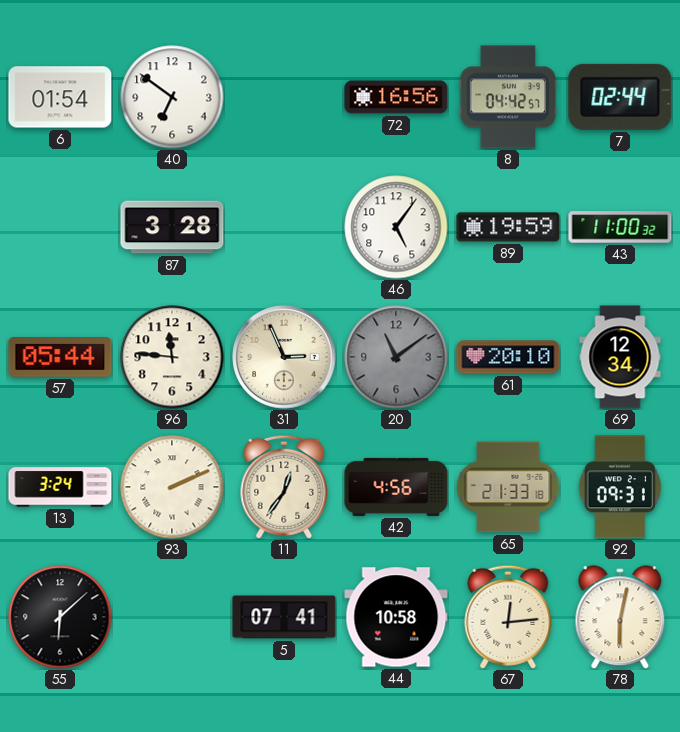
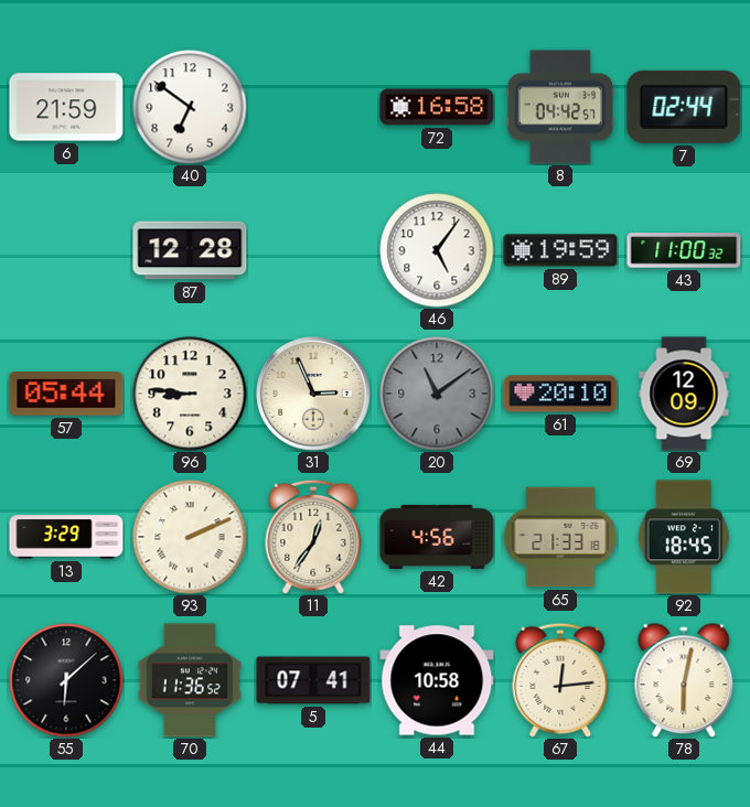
6: 01:54 -> 21:59
72: 16:56 -> 16:58
87: 3:28 -> 12:28
96: 11:46 -> 8:46
69: 12:34 -> 12:09
13: 3:24 -> 3:29
92: 09:31 -> 18:45
70: none -> 11:36
